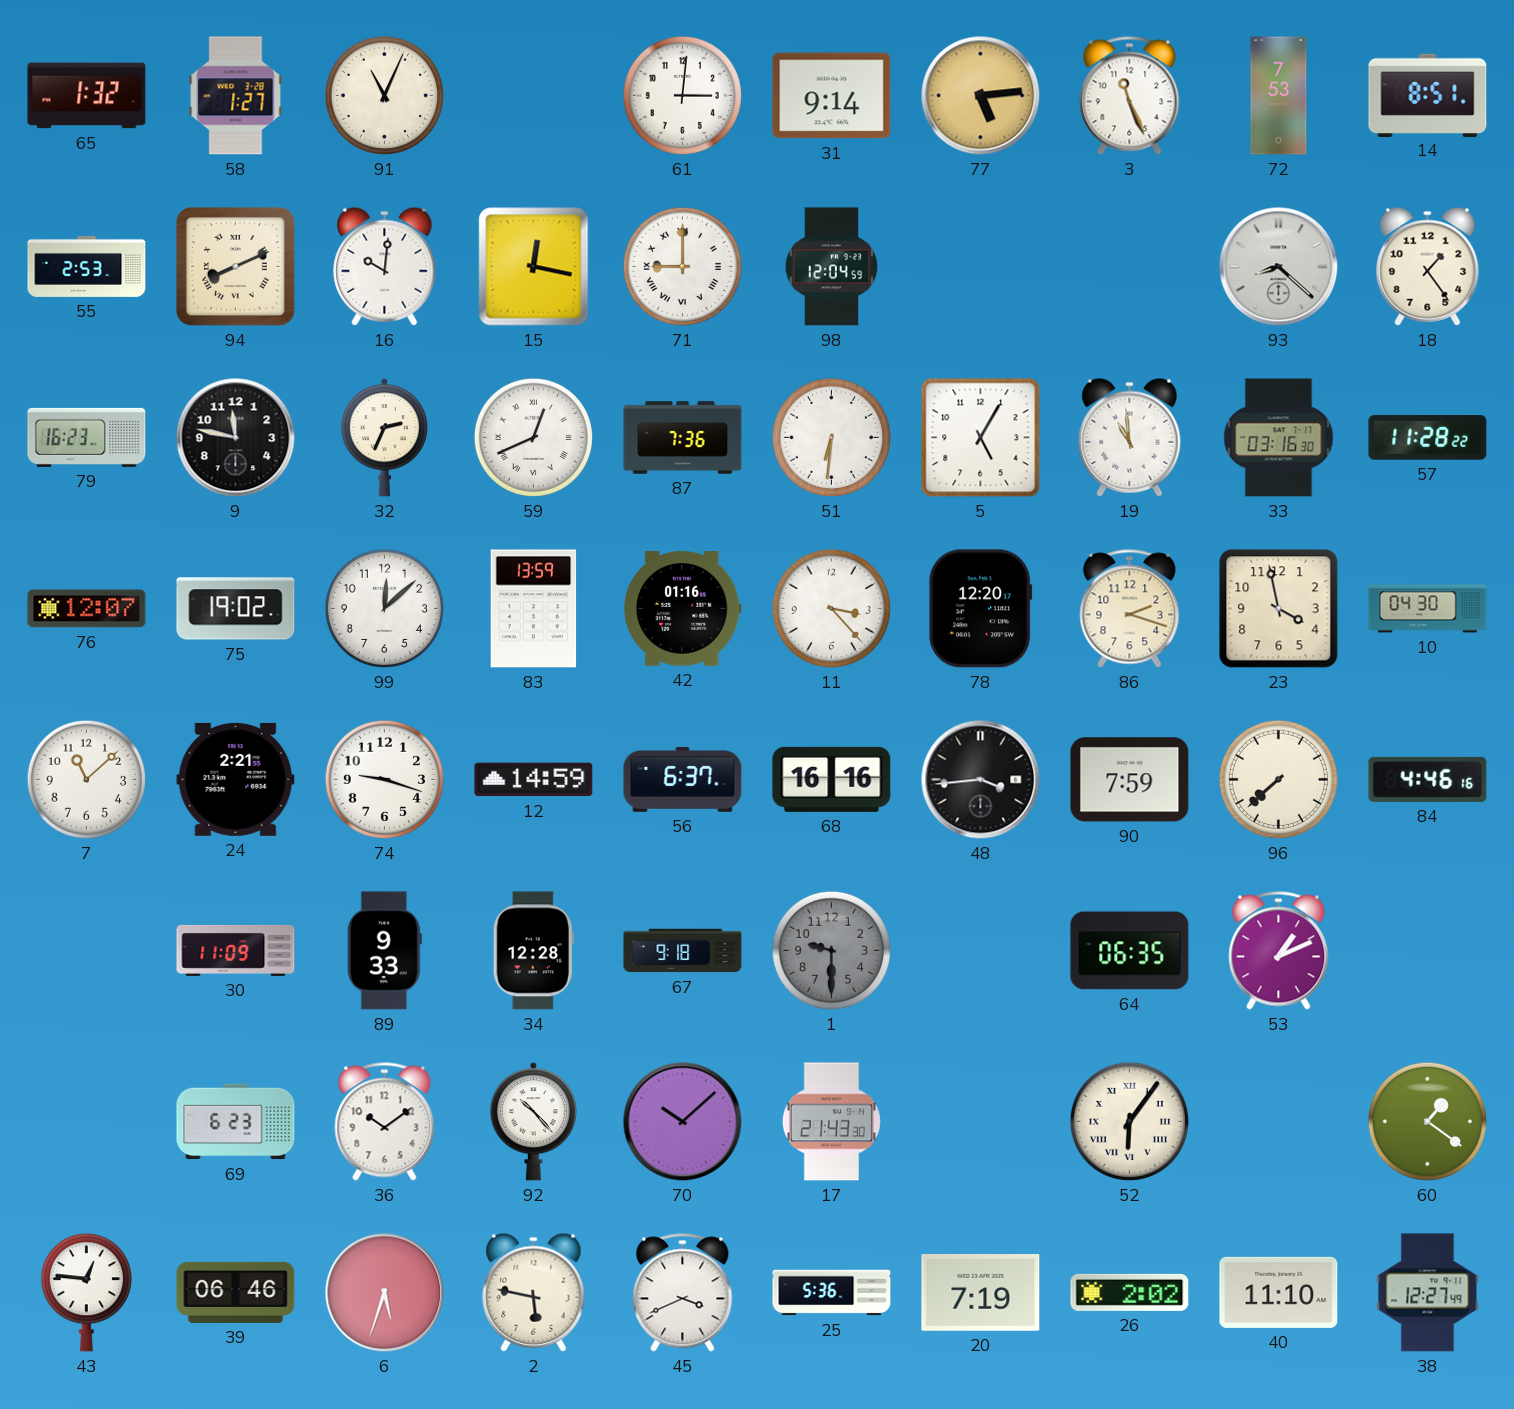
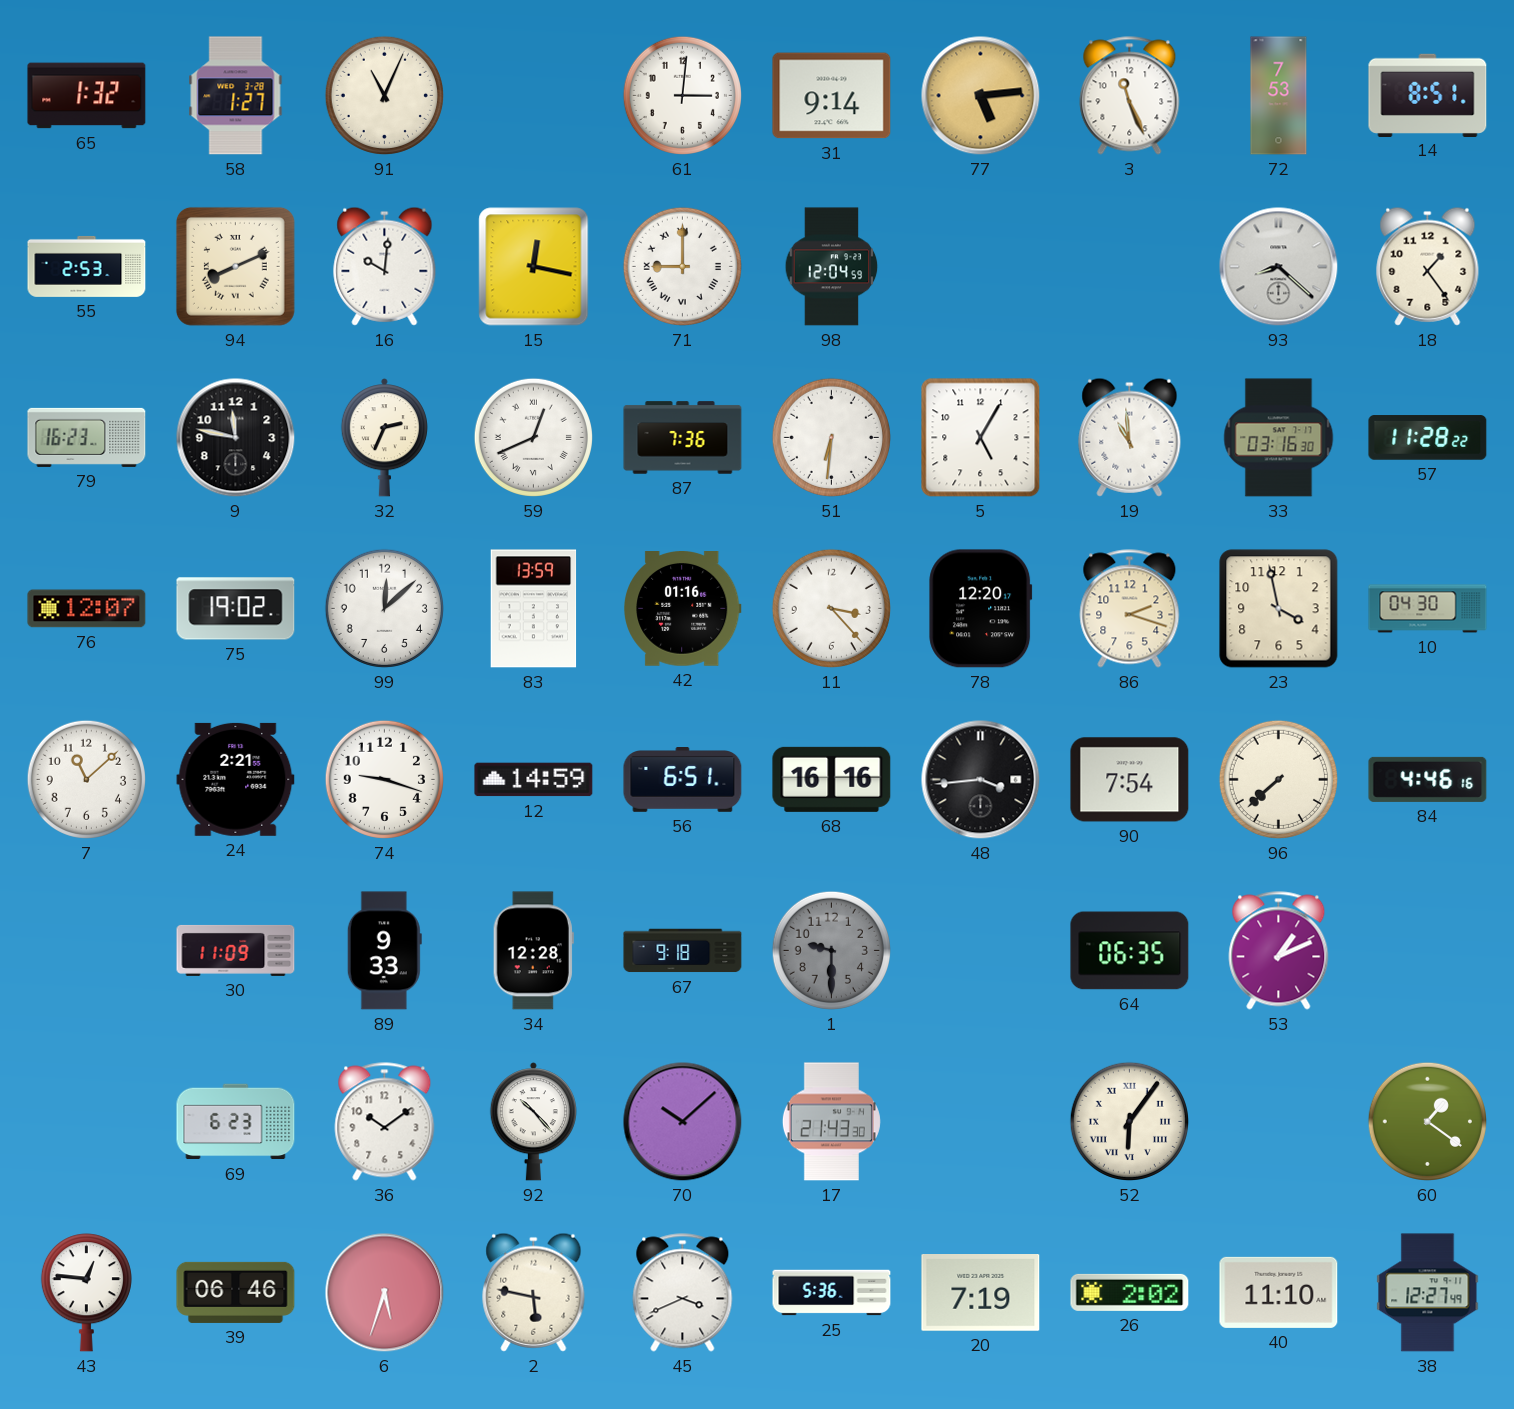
56: 6:37 -> 6:51
90: 7:59 -> 7:54
